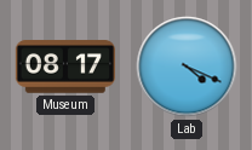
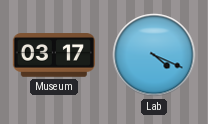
Museum: 08:17 -> 03:17
